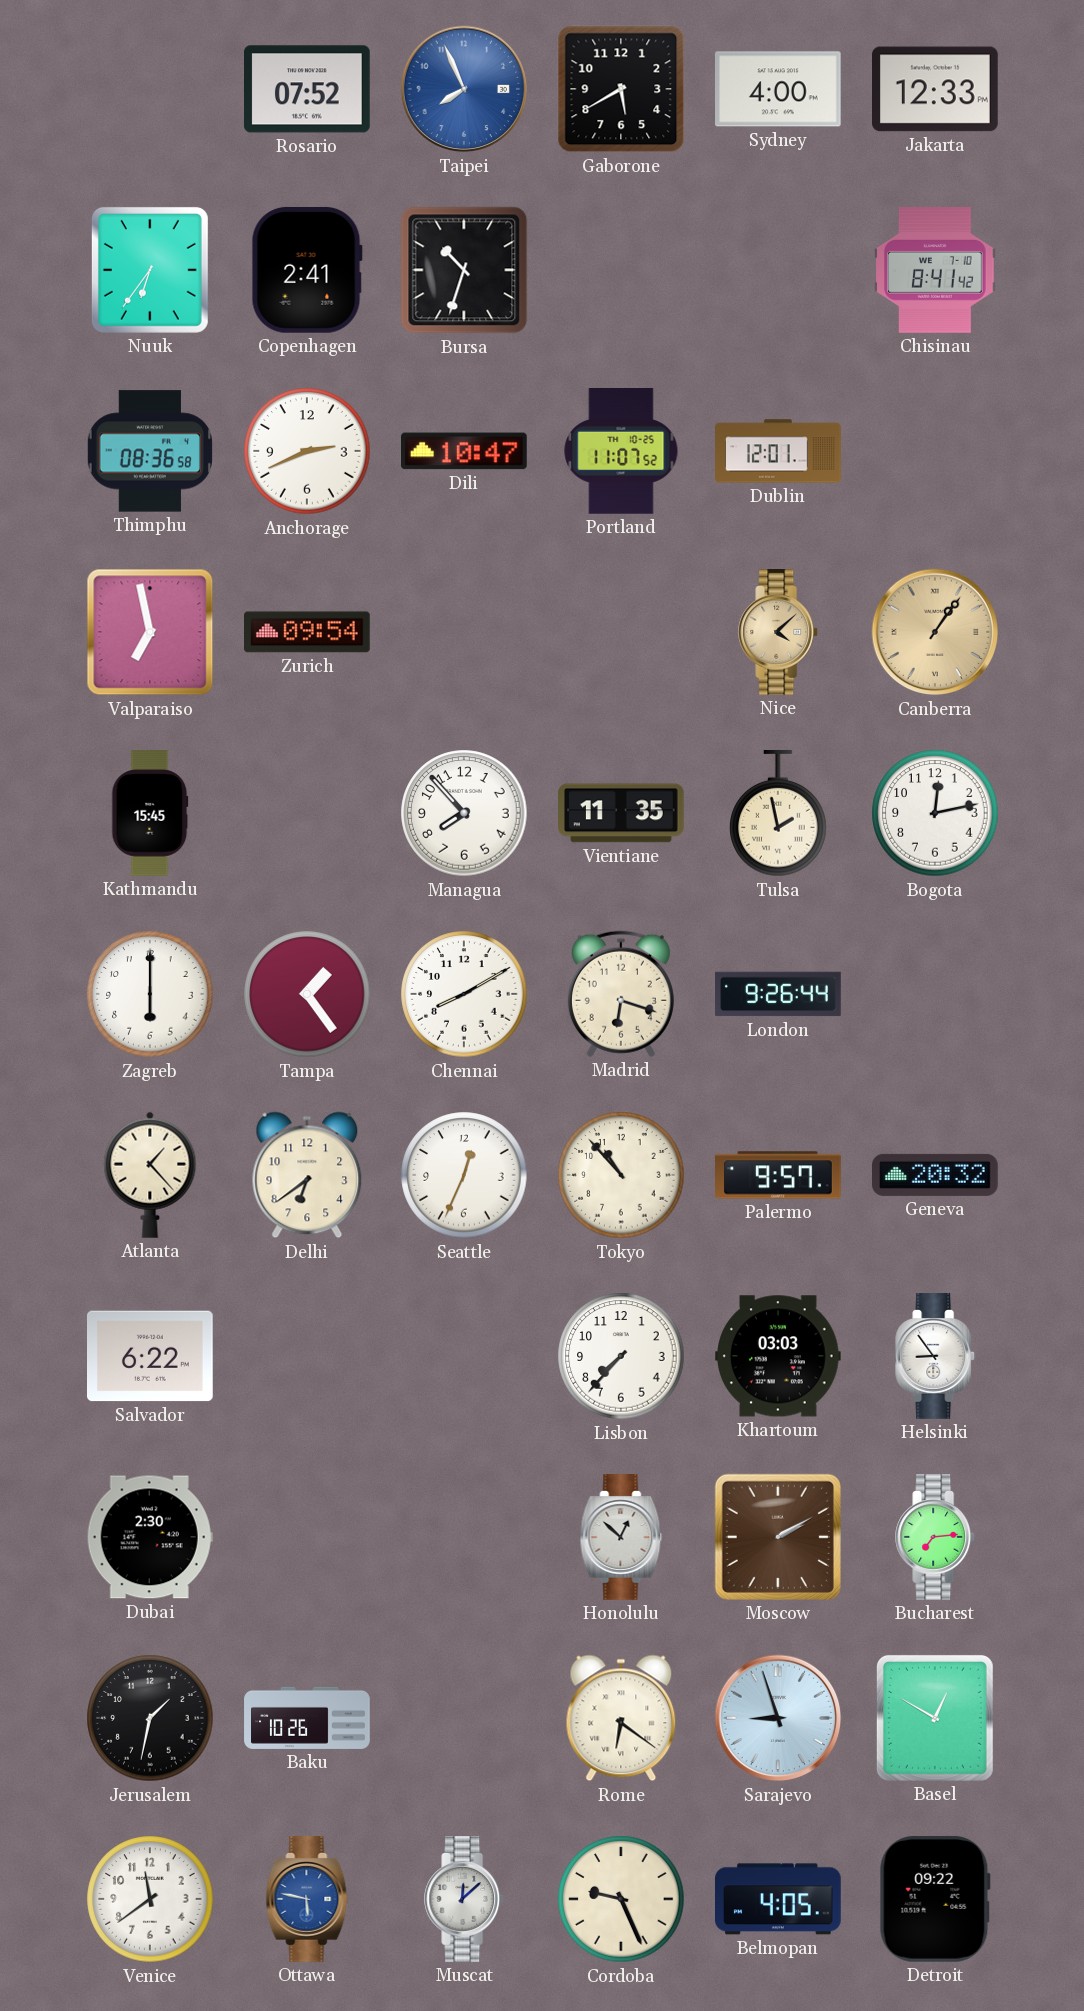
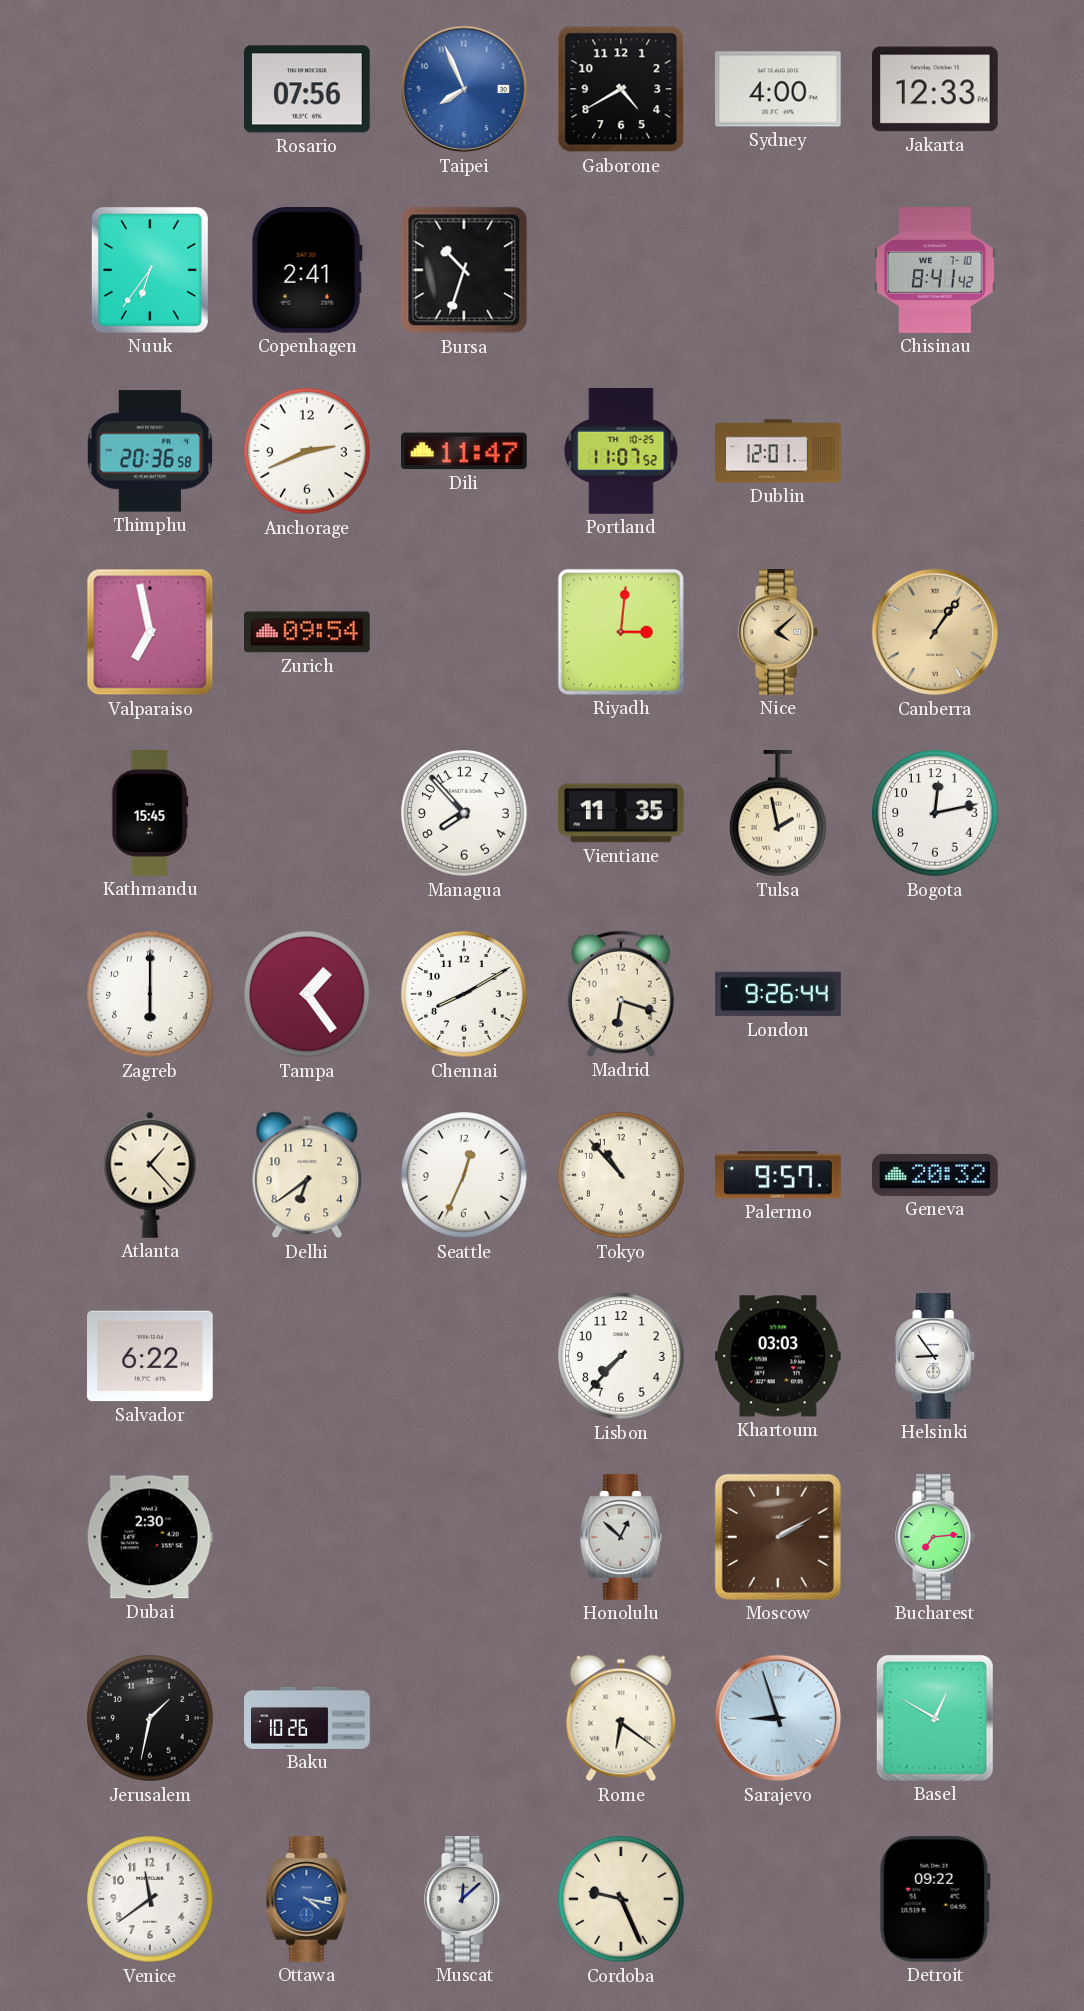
Rosario: 07:52 -> 07:56
Gaborone: 5:40 -> 4:40
Thimphu: 08:36 -> 20:36
Dili: 10:47 -> 11:47
Riyadh: none -> 3:01
Ottawa: 5:47 -> 4:17
Belmopan: 4:05 -> none
